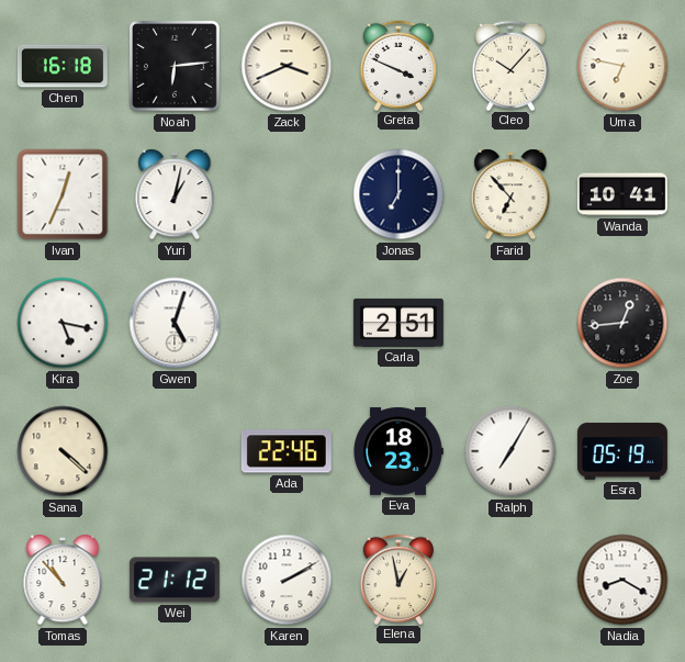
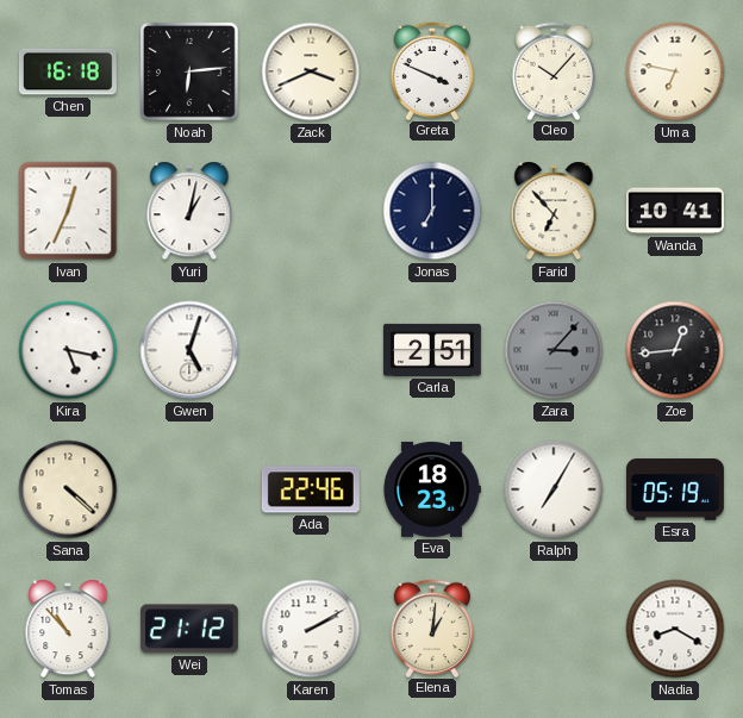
Zara: none -> 3:07
Elena: 12:58 -> 1:01
